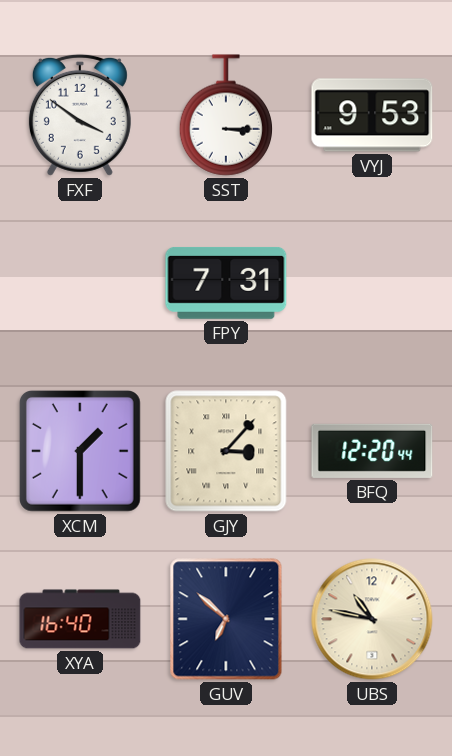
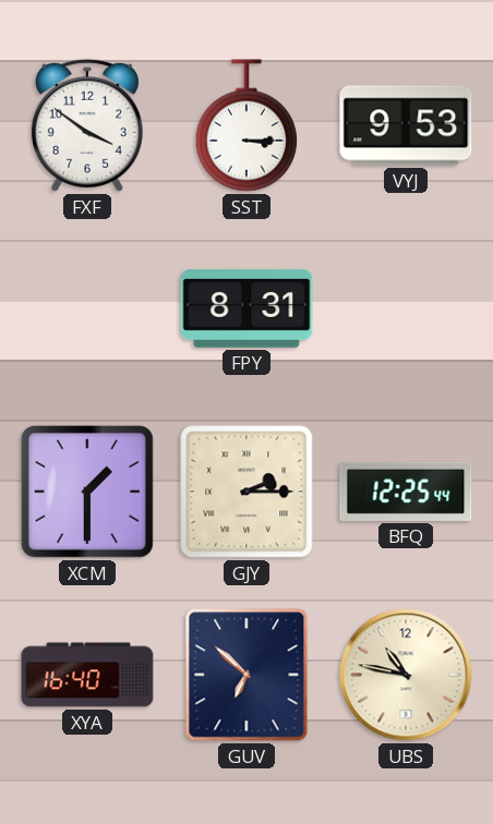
FPY: 7:31 -> 8:31
GJY: 3:07 -> 2:15
BFQ: 12:20 -> 12:25
